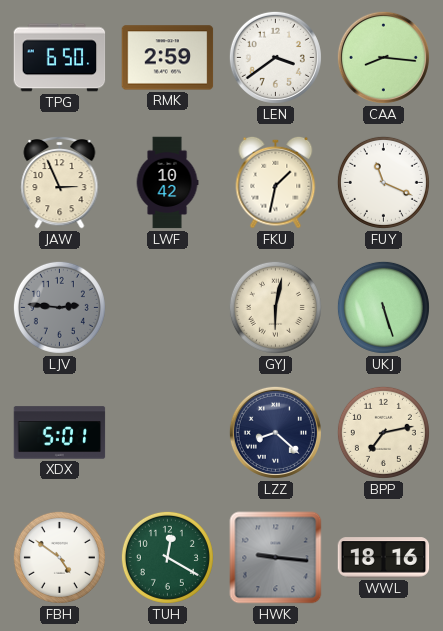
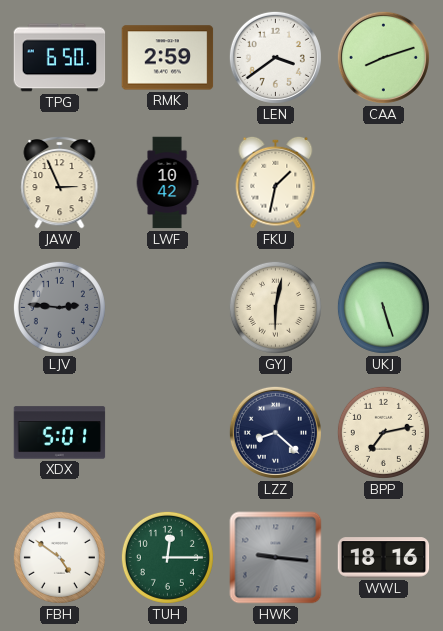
CAA: 8:16 -> 8:12
FUY: 11:19 -> none
TUH: 12:20 -> 12:15
